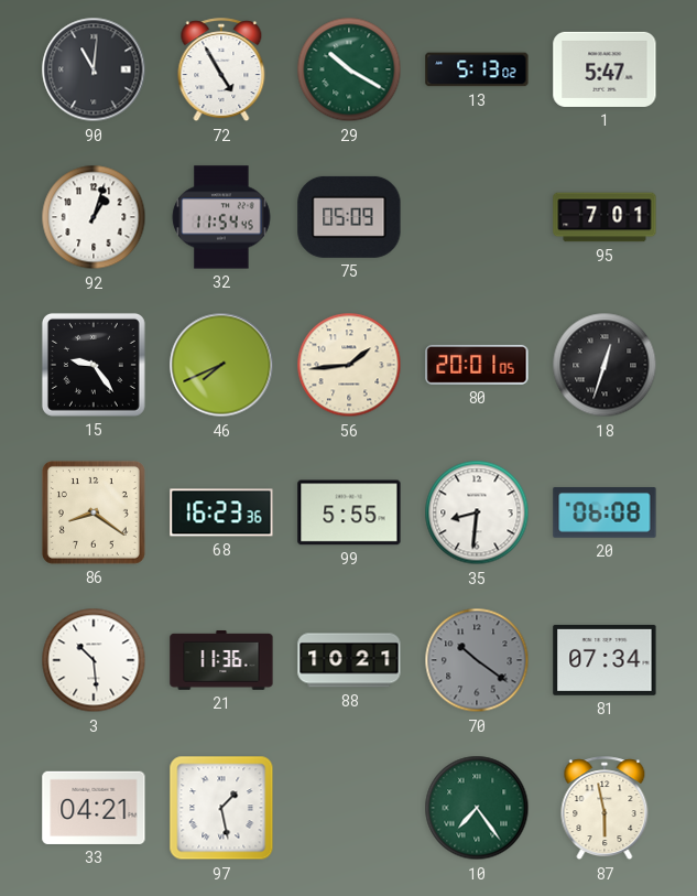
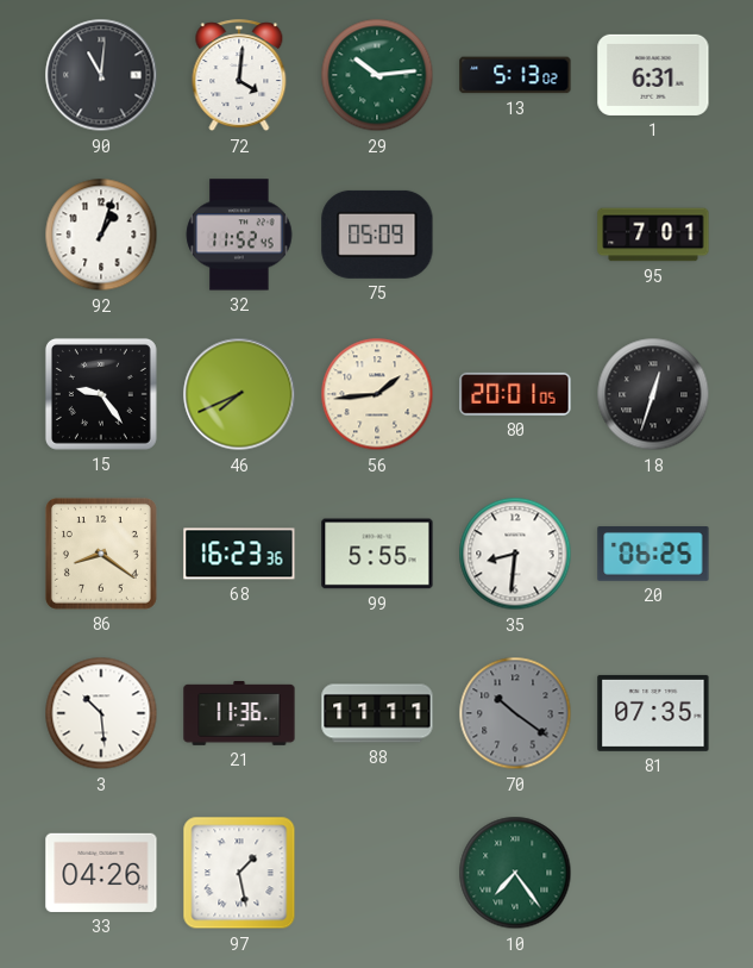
72: 4:55 -> 4:01
29: 10:20 -> 10:14
1: 5:47 -> 6:31
32: 11:54 -> 11:52
20: 06:08 -> 06:25
88: 10:21 -> 11:11
81: 07:34 -> 07:35
33: 04:21 -> 04:26
87: 5:58 -> none
